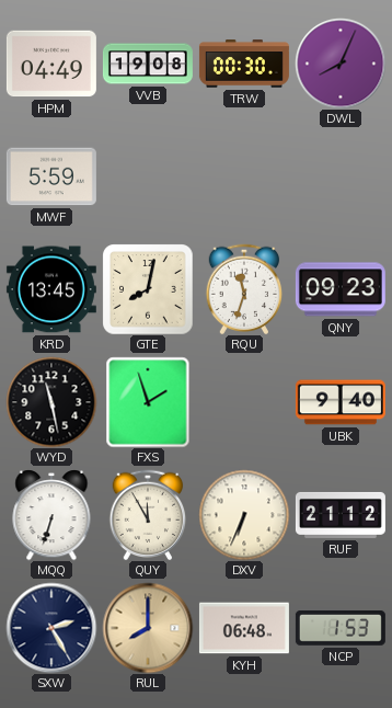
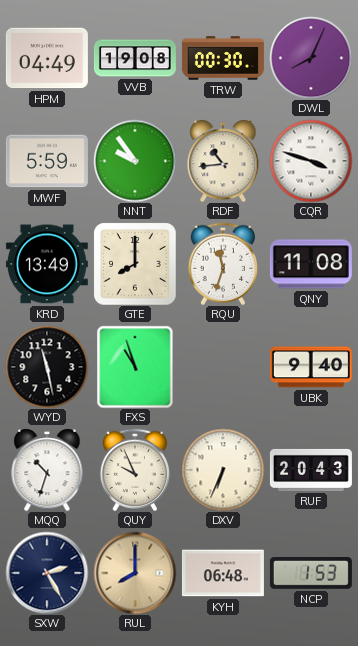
NNT: none -> 9:54
RDF: none -> 10:44
CQR: none -> 3:48
KRD: 13:45 -> 13:49
GTE: 8:02 -> 8:00
QNY: 09:23 -> 11:08
FXS: 1:57 -> 10:57
MQQ: 6:33 -> 10:33
QUY: 11:55 -> 9:56
RUF: 21:12 -> 20:43
